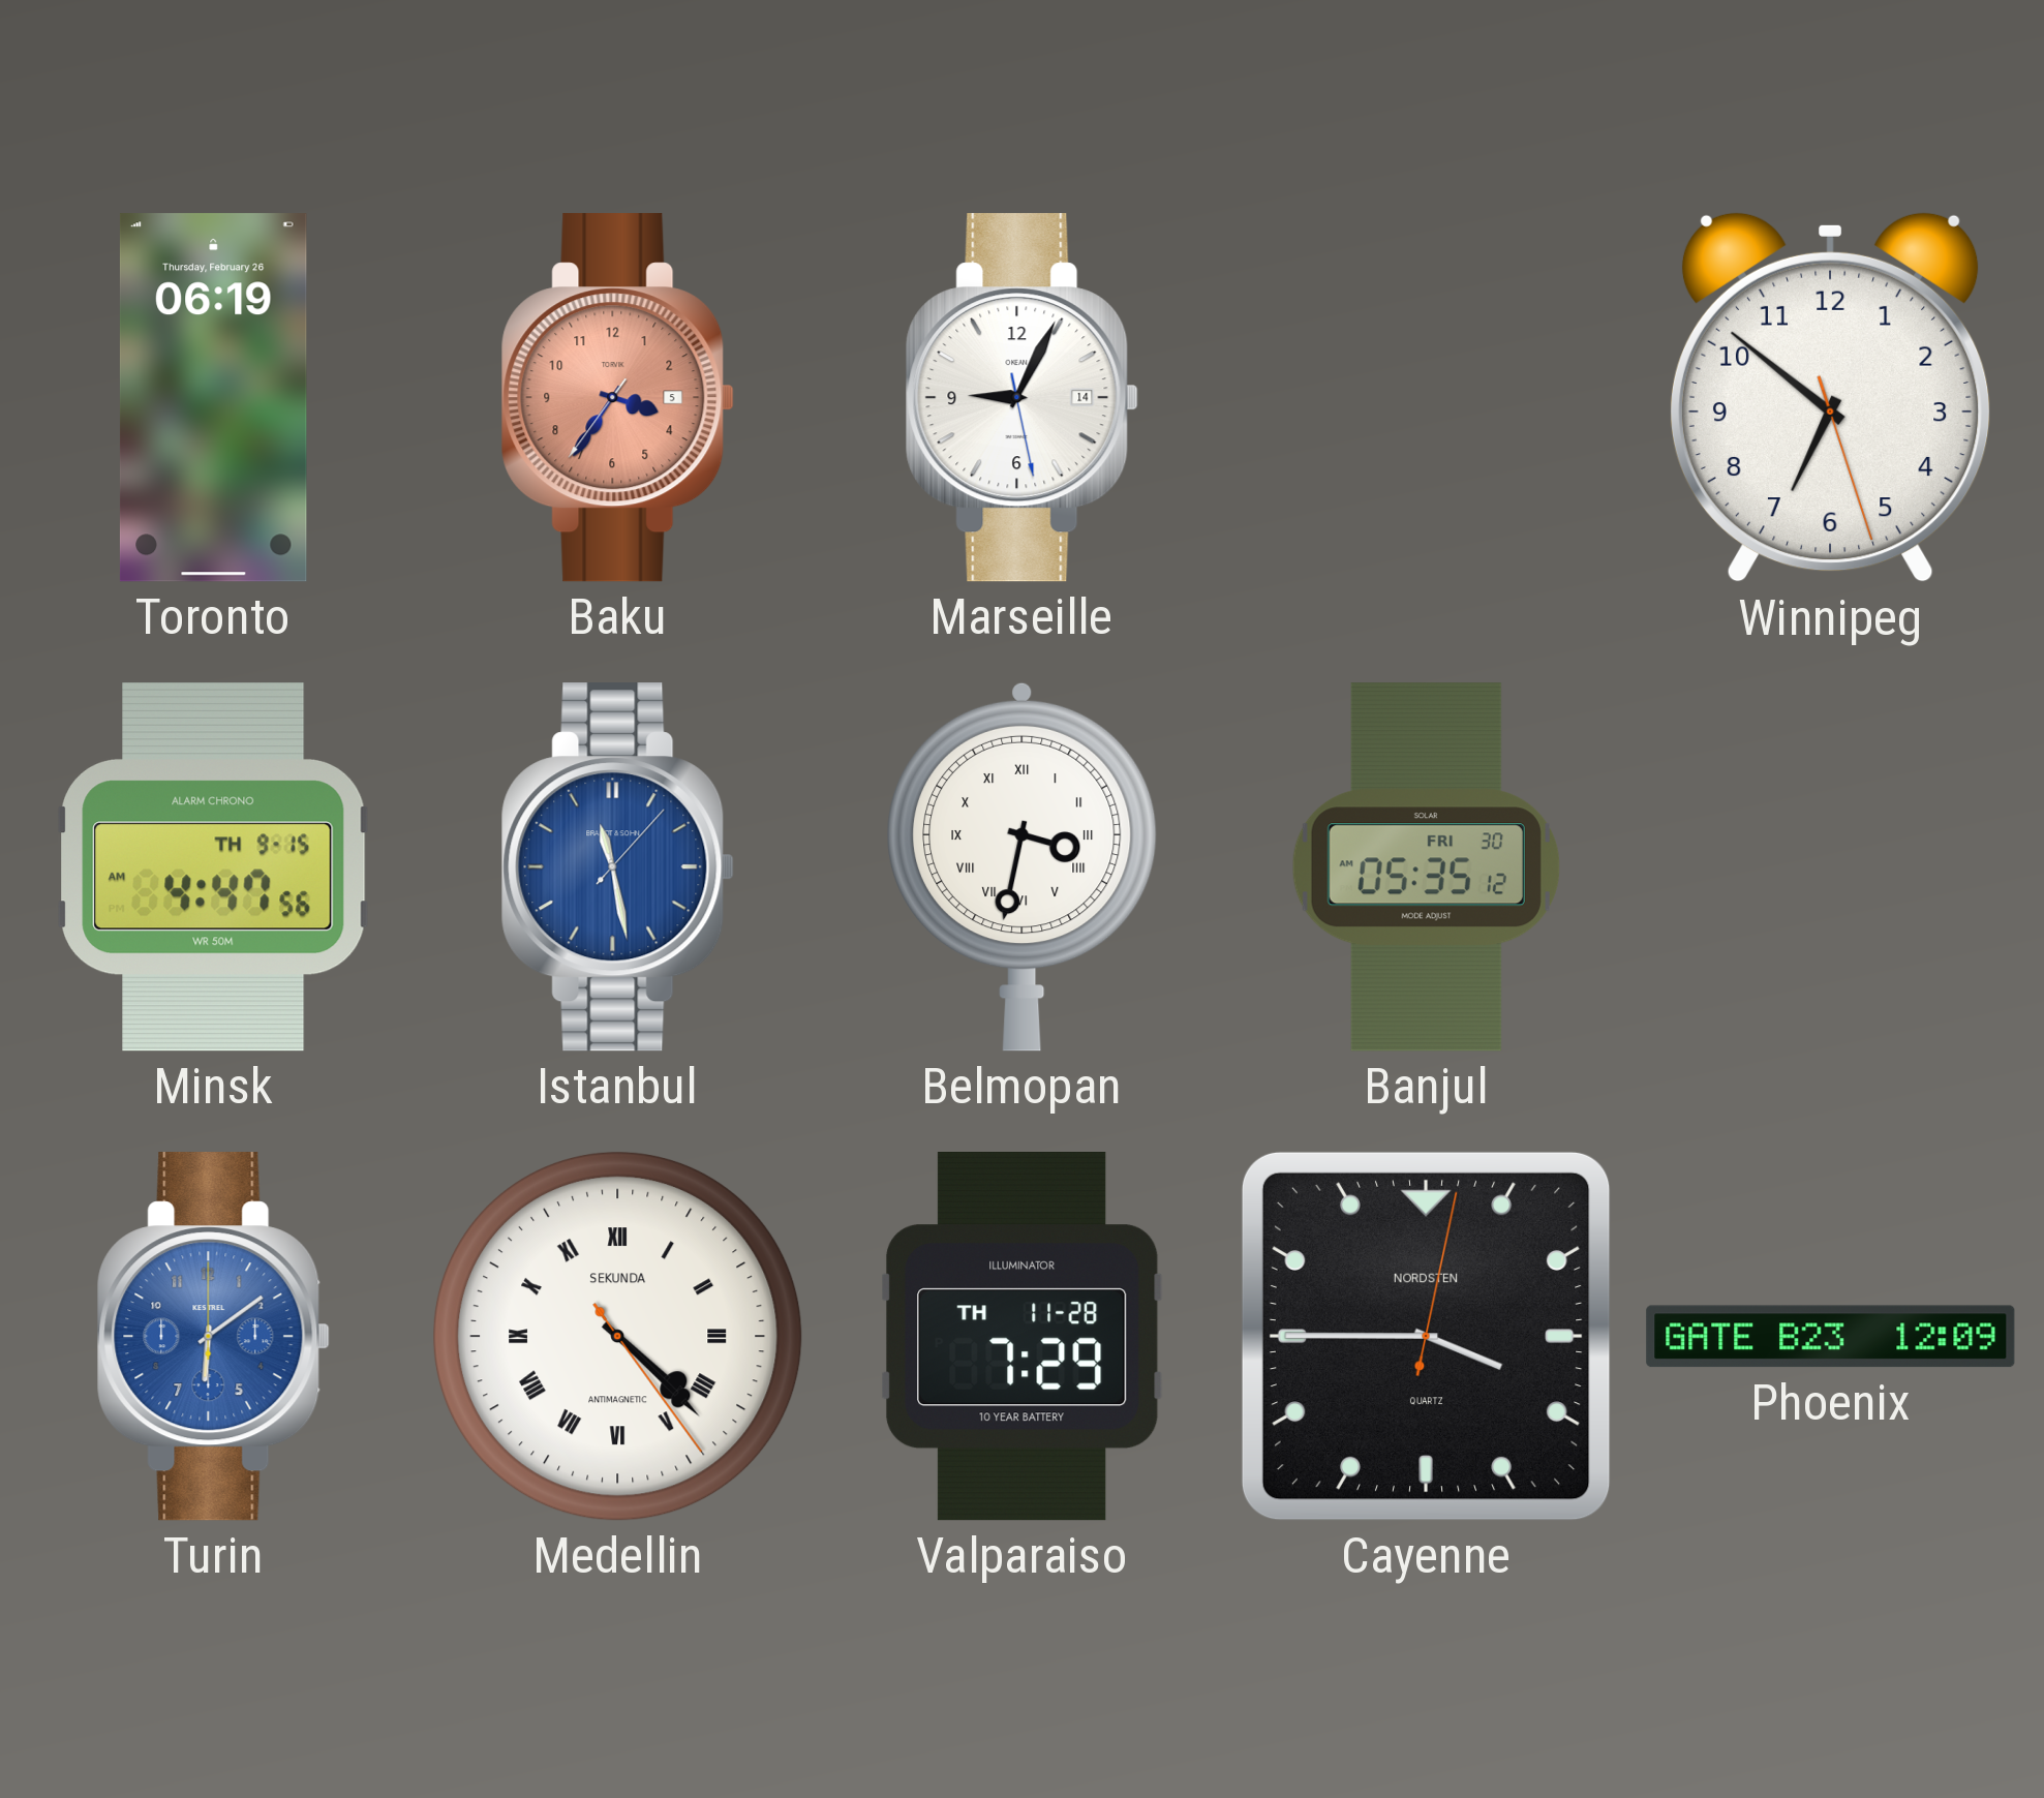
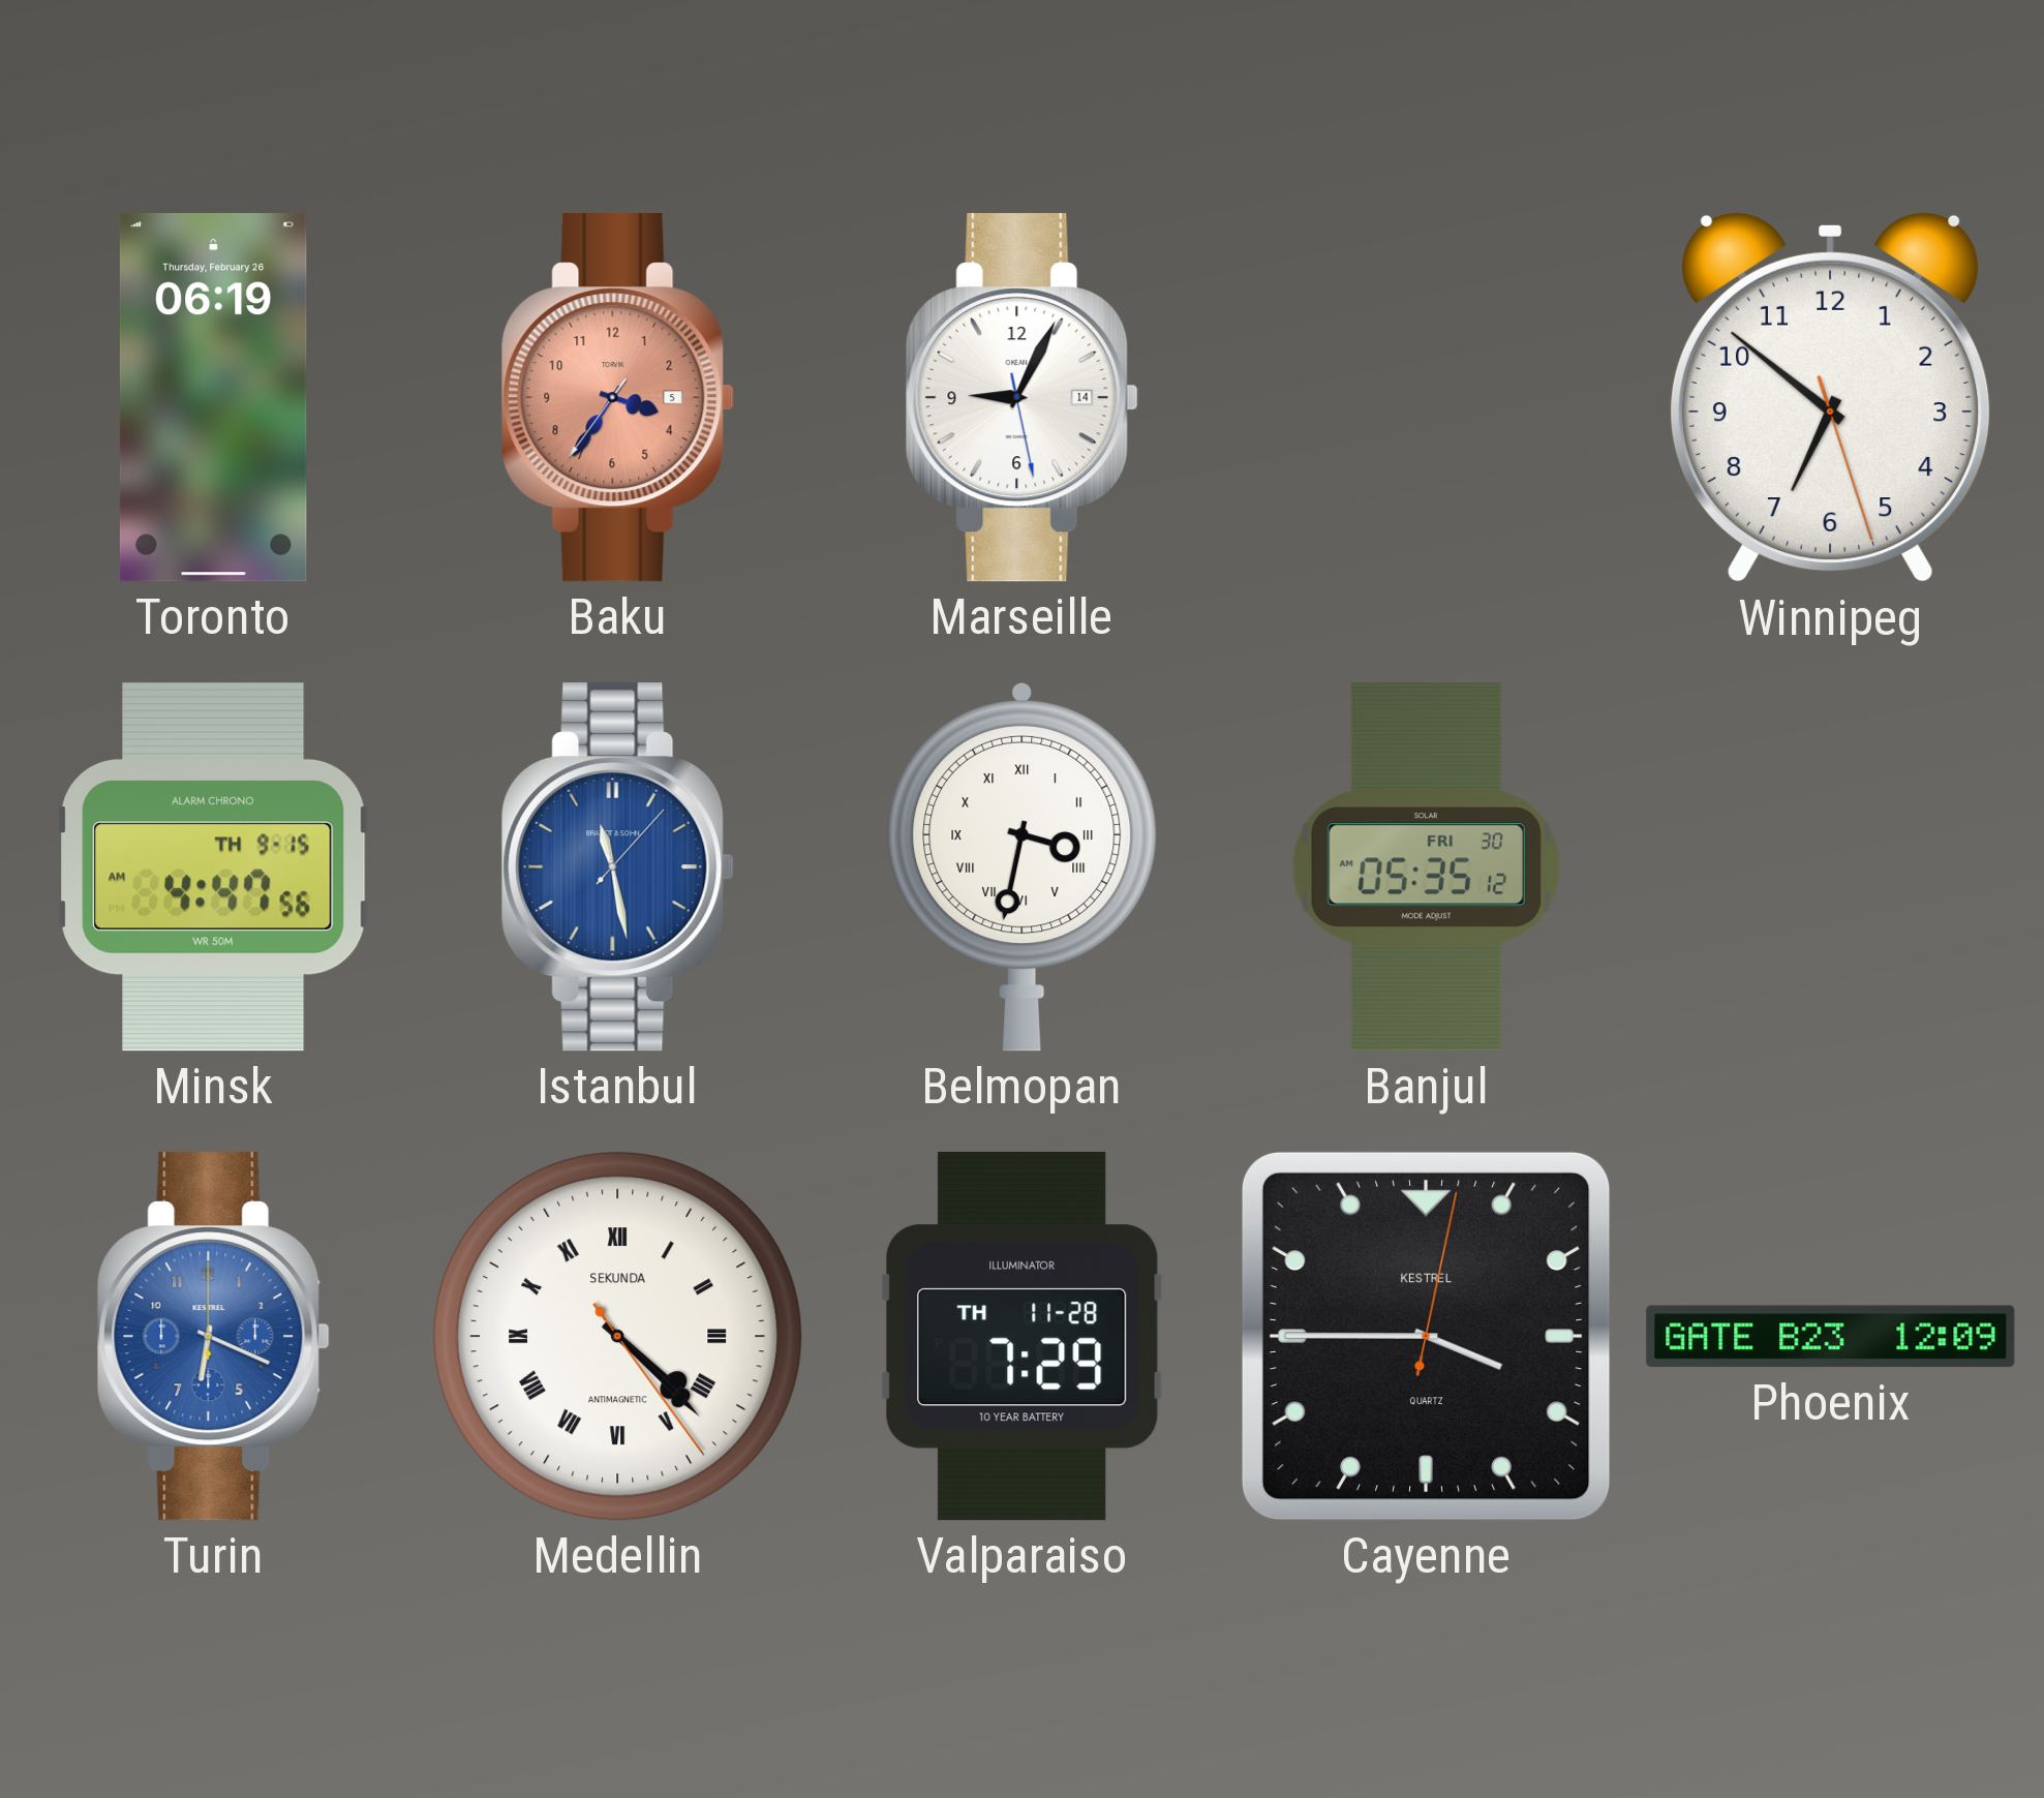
Turin: 6:09 -> 6:19
Cayenne brand: NORDSTEN -> KESTREL
